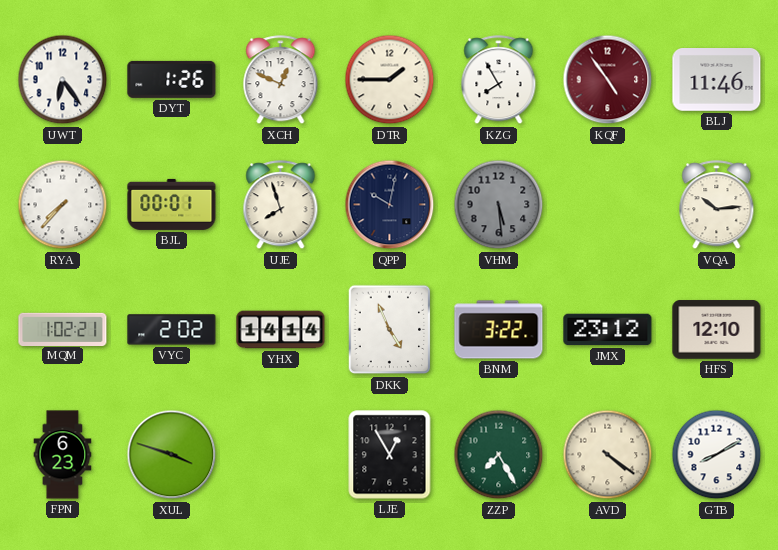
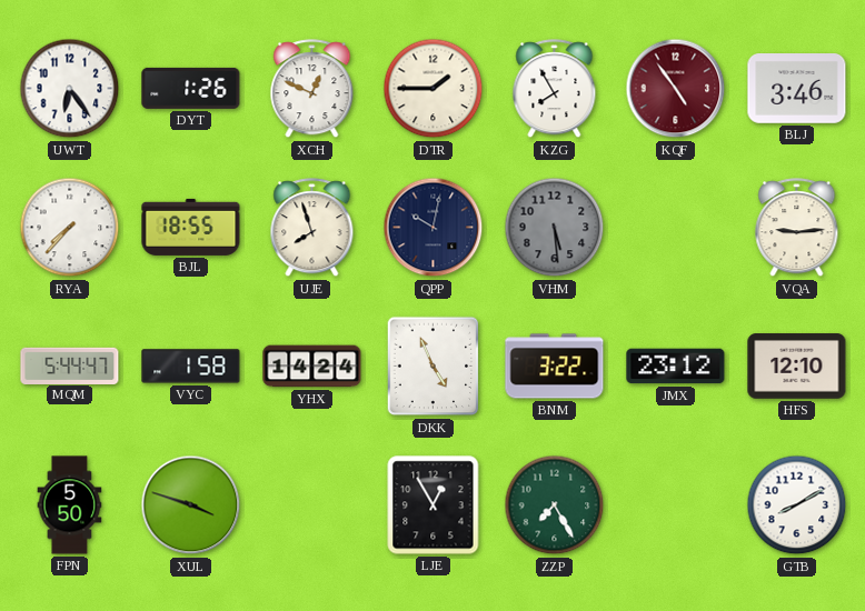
BLJ: 11:46 -> 3:46
BJL: 00:01 -> 18:55
VQA: 10:14 -> 9:14
MQM: 1:02 -> 5:44
VYC: 2:02 -> 1:58
YHX: 14:14 -> 14:24
FPN: 6:23 -> 5:50
AVD: 4:21 -> none
